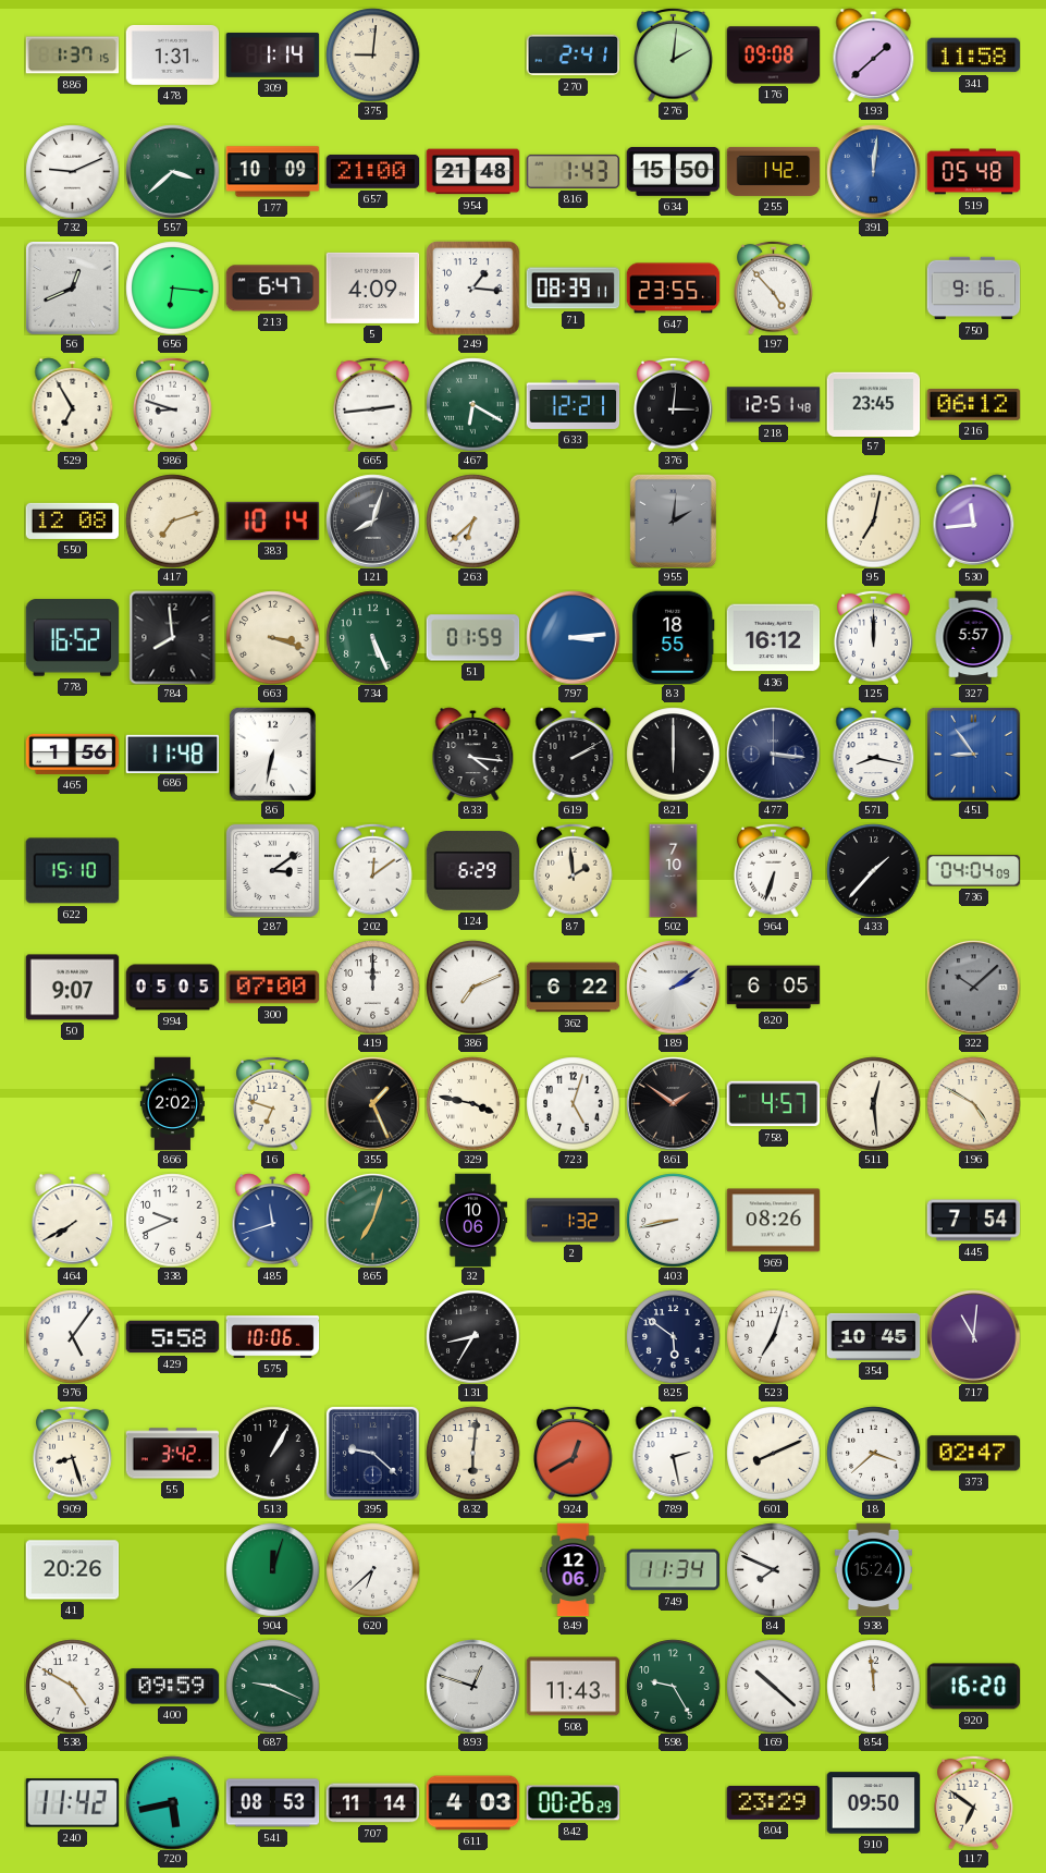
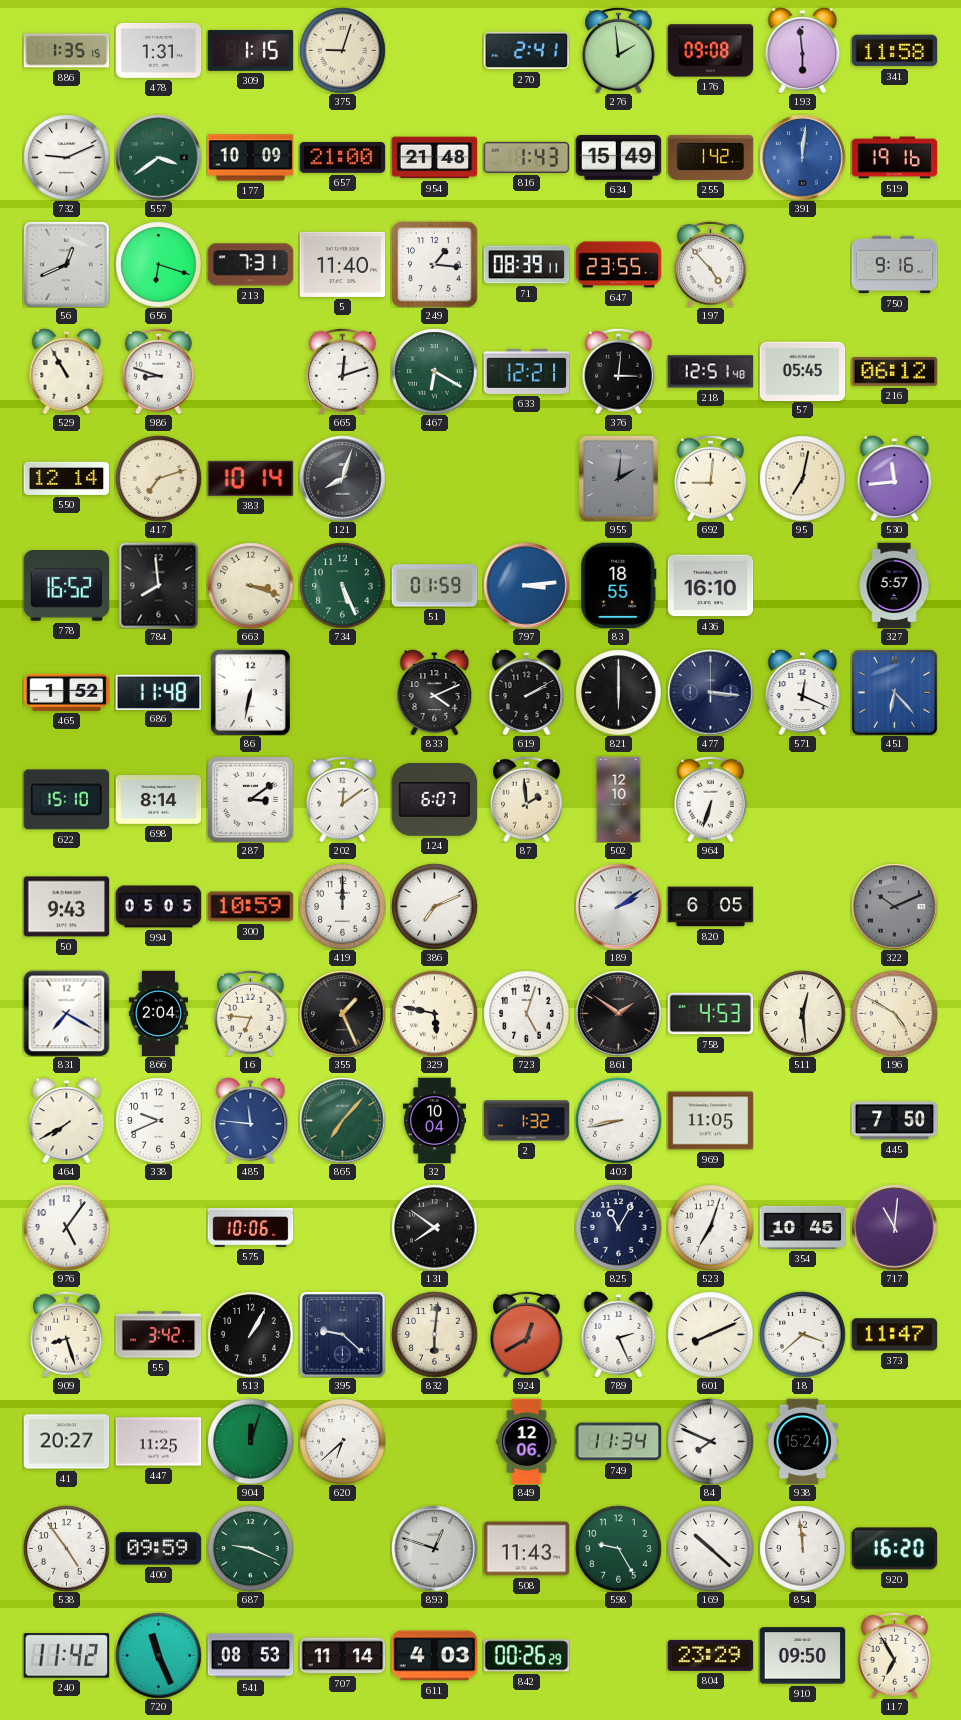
886: 1:37 -> 1:35
309: 1:14 -> 1:15
375: 9:01 -> 9:03
276: 2:01 -> 1:59
193: 1:38 -> 5:59
557: 3:38 -> 3:39
634: 15:50 -> 15:49
519: 05:48 -> 19:16
656: 6:16 -> 6:18
213: 6:47 -> 7:31
5: 4:09 -> 11:40
529: 6:55 -> 10:55
665: 2:44 -> 12:12
57: 23:45 -> 05:45
550: 12:08 -> 12:14
263: 6:38 -> none
692: none -> 9:01
436: 16:12 -> 16:10
125: 12:00 -> none
465: 1:56 -> 1:52
833: 4:16 -> 4:11
571: 8:17 -> 12:19
451: 8:54 -> 6:23
698: none -> 8:14
124: 6:29 -> 6:07
502: 7:10 -> 12:10
433: 1:37 -> none
736: 04:04 -> none
50: 9:07 -> 9:43
300: 07:00 -> 10:59
362: 6:22 -> none
322: 10:08 -> 10:11
831: none -> 7:20
866: 2:02 -> 2:04
16: 6:48 -> 6:46
329: 3:47 -> 5:47
758: 4:57 -> 4:53
485: 11:42 -> 11:46
865: 7:03 -> 7:07
32: 10:06 -> 10:04
969: 08:26 -> 11:05
445: 7:54 -> 7:50
429: 5:58 -> none
131: 8:35 -> 7:51
825: 5:51 -> 11:05
789: 2:28 -> 2:26
373: 02:47 -> 11:47
41: 20:26 -> 20:27
447: none -> 11:25
538: 4:50 -> 4:54
720: 5:43 -> 11:26
117: 6:51 -> 6:55
